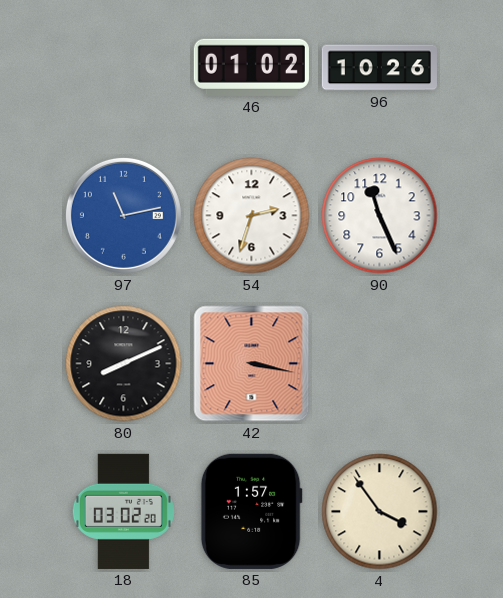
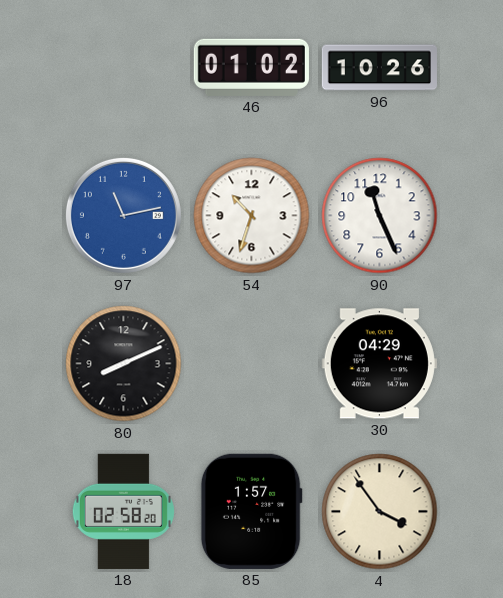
54: 2:33 -> 10:33
42: 3:17 -> none
30: none -> 04:29
18: 03:02 -> 02:58
